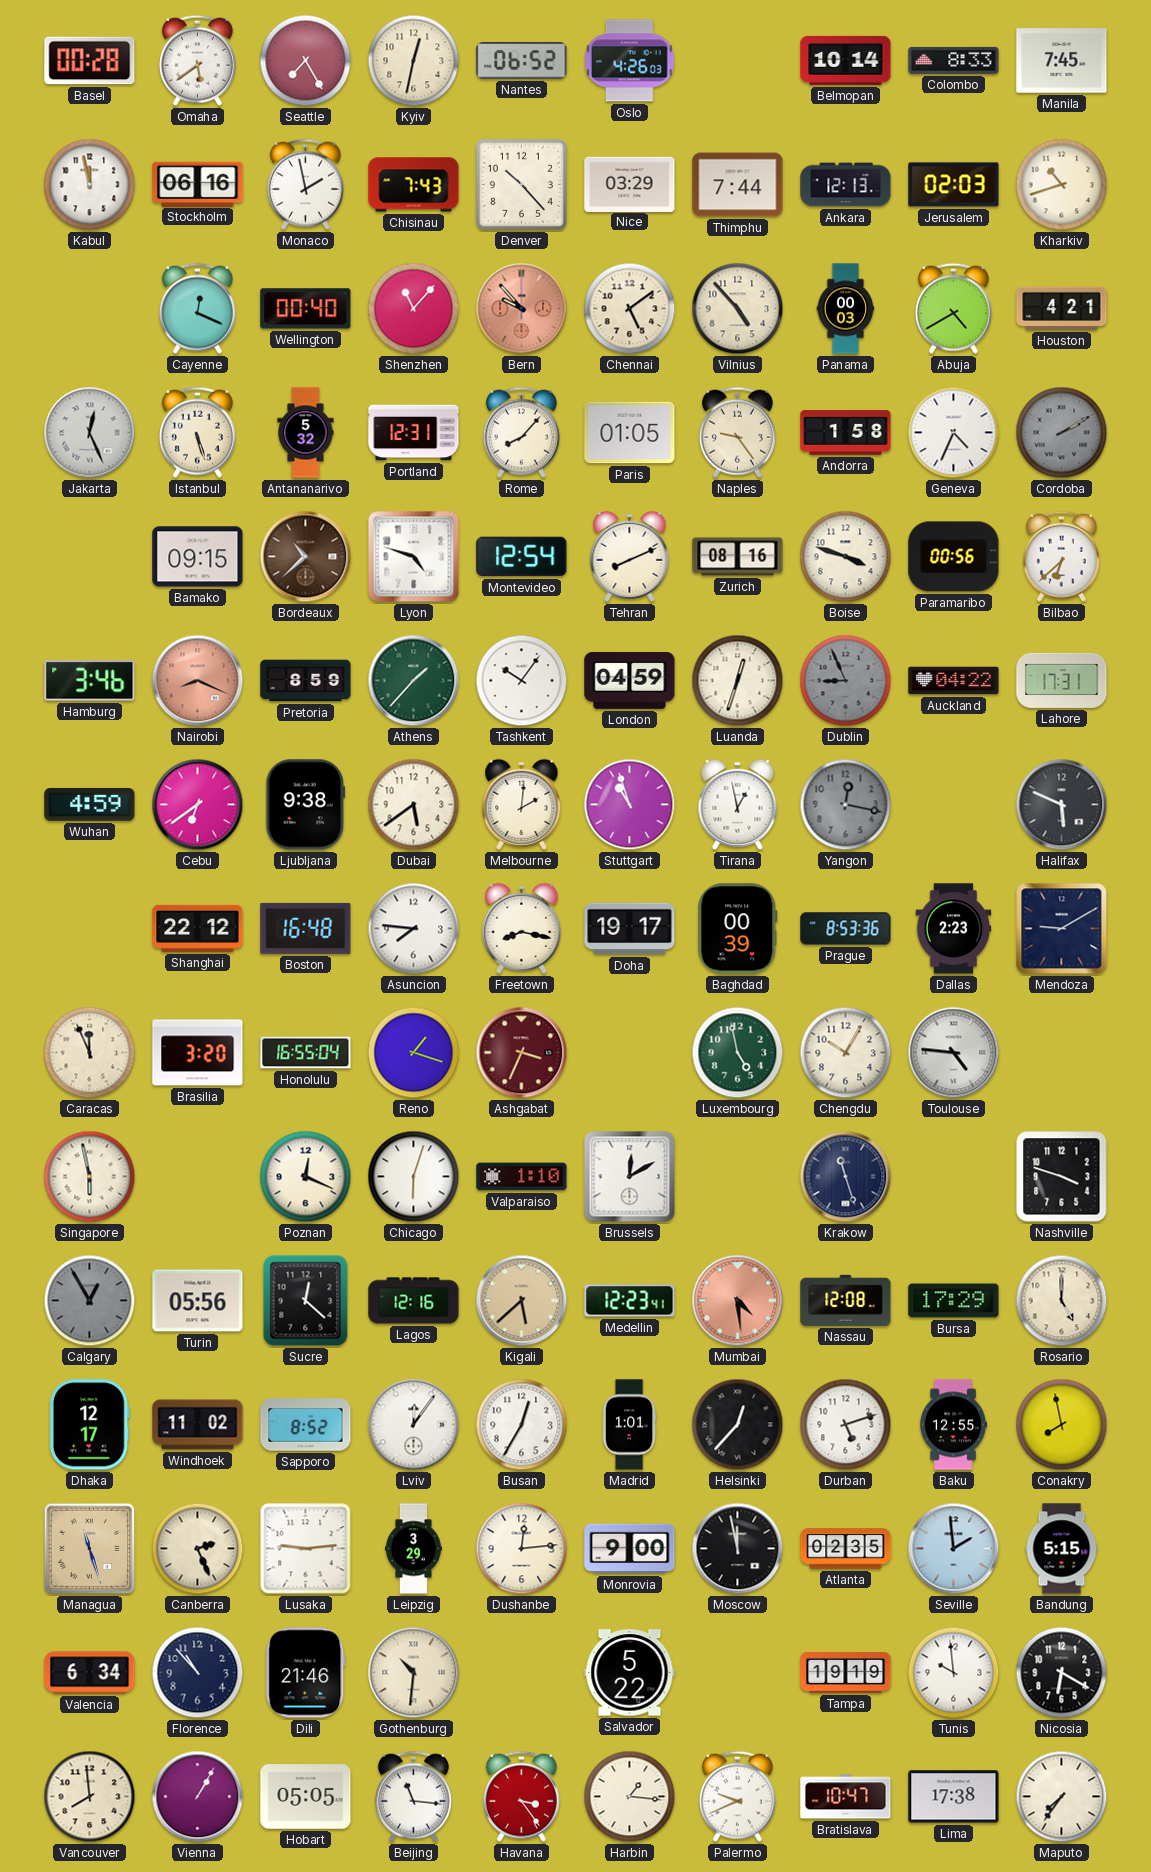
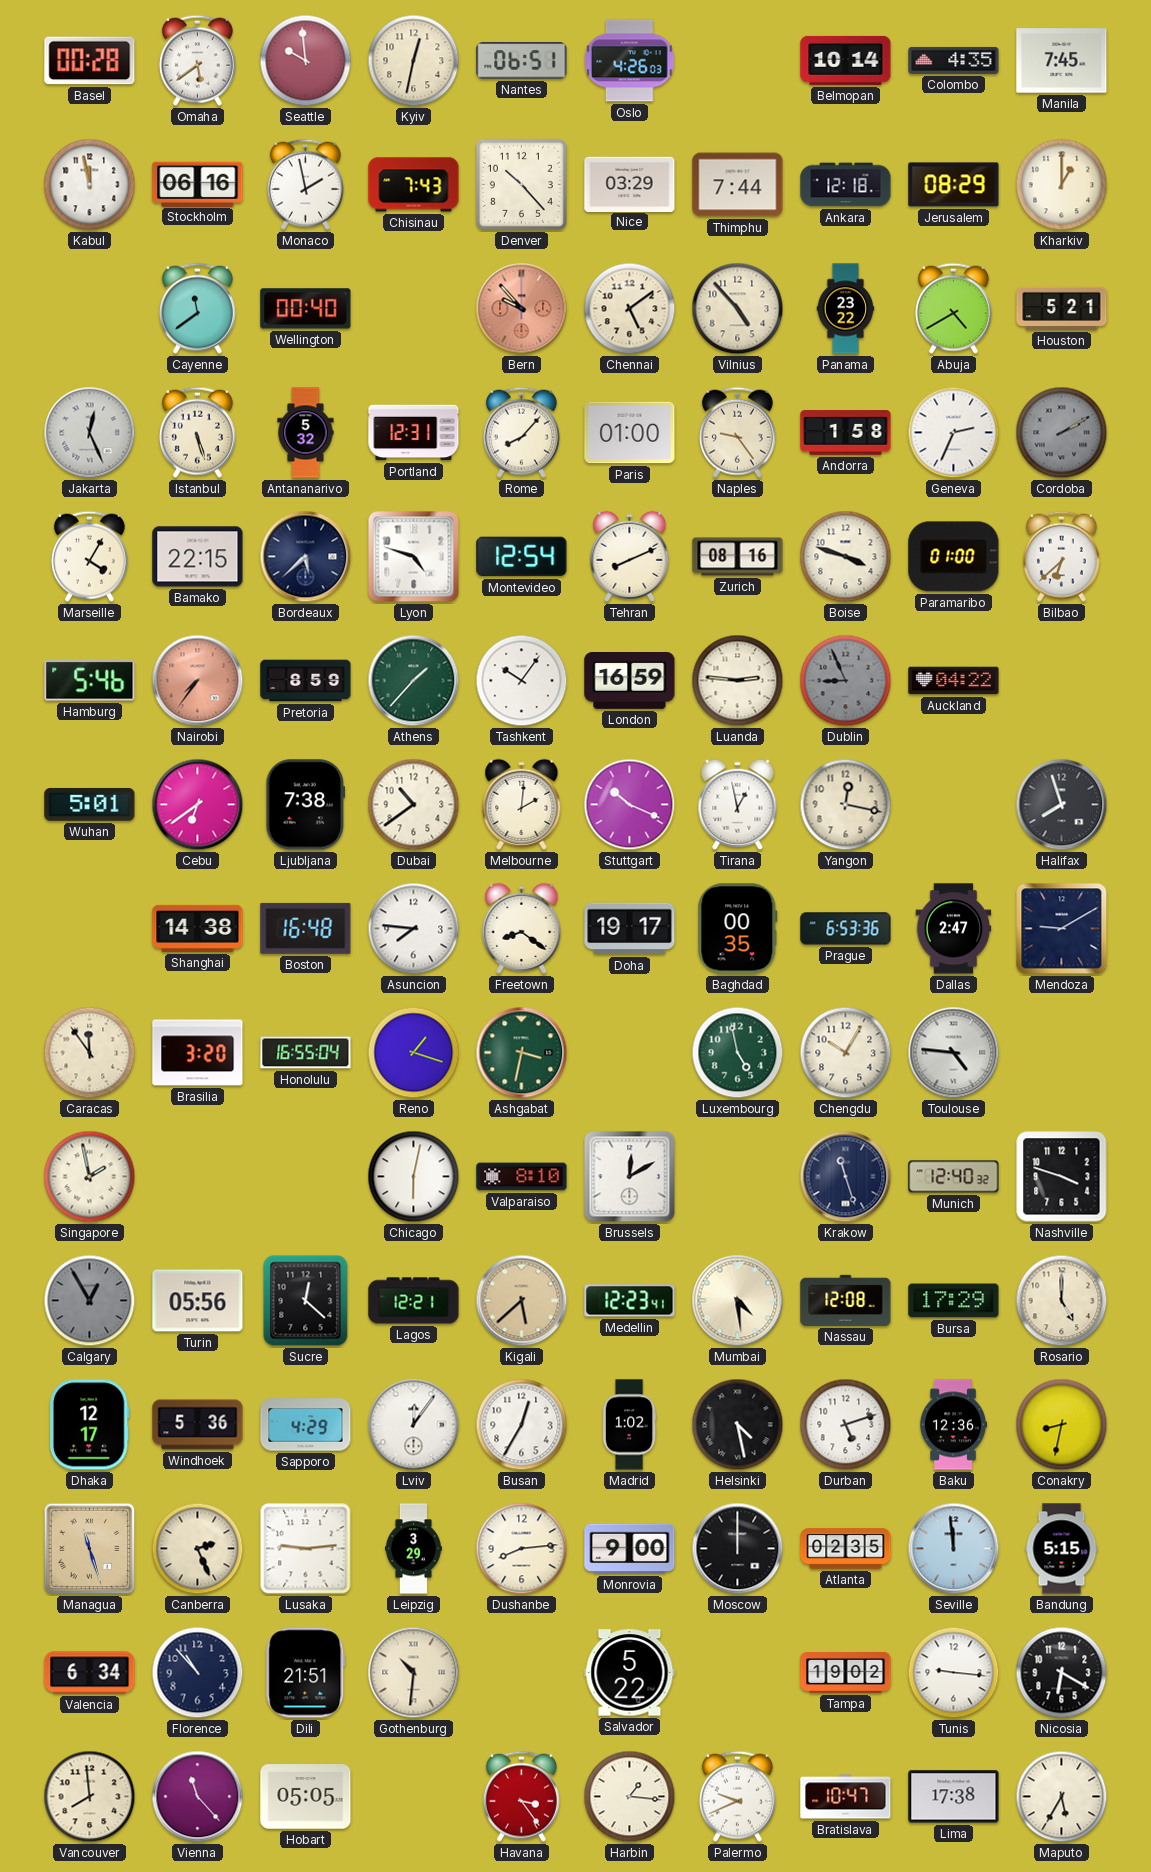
Seattle: 7:25 -> 9:59
Nantes: 06:52 -> 06:51
Colombo: 8:33 -> 4:35
Ankara: 12:13 -> 12:18
Jerusalem: 02:03 -> 08:29
Kharkiv: 10:42 -> 1:00
Cayenne: 12:19 -> 11:39
Shenzhen: 11:07 -> none
Panama: 00:03 -> 23:22
Houston: 4:21 -> 5:21
Paris: 01:05 -> 01:00
Geneva: 4:34 -> 2:34
Marseille: none -> 4:05
Bamako: 09:15 -> 22:15
Bordeaux: 10:38 -> 5:38
Bordeaux dial: brown -> navy
Paramaribo: 00:56 -> 01:00
Hamburg: 3:46 -> 5:46
Nairobi: 8:19 -> 7:36
London: 04:59 -> 16:59
Luanda: 12:33 -> 2:46
Lahore: 17:31 -> none
Wuhan: 4:59 -> 5:01
Ljubljana: 9:38 -> 7:38
Dubai: 5:39 -> 10:39
Stuttgart: 10:57 -> 10:19
Yangon dial: grey -> cream
Halifax: 5:49 -> 7:57
Shanghai: 22:12 -> 14:38
Freetown: 8:17 -> 8:21
Baghdad: 00:39 -> 00:35
Prague: 8:53 -> 6:53
Dallas: 2:23 -> 2:47
Caracas: 11:56 -> 11:54
Ashgabat: 3:34 -> 3:32
Ashgabat dial: burgundy -> green
Singapore: 5:58 -> 1:58
Poznan: 12:19 -> none
Chicago: 6:03 -> 6:02
Valparaiso: 1:10 -> 8:10
Munich: none -> 12:40
Lagos: 12:16 -> 12:21
Mumbai dial: salmon -> cream
Windhoek: 11:02 -> 5:36
Sapporo: 8:52 -> 4:29
Madrid: 1:01 -> 1:02
Helsinki: 12:37 -> 4:28
Baku: 12:55 -> 12:36
Conakry: 7:58 -> 8:32
Dushanbe: 12:14 -> 8:14
Moscow: 11:58 -> 12:00
Seville: 1:59 -> 11:59
Dili: 21:46 -> 21:51
Tampa: 19:19 -> 19:02
Tunis: 9:59 -> 9:16
Vienna: 1:05 -> 11:23
Beijing: 11:16 -> none
Maputo: 7:36 -> 5:35
